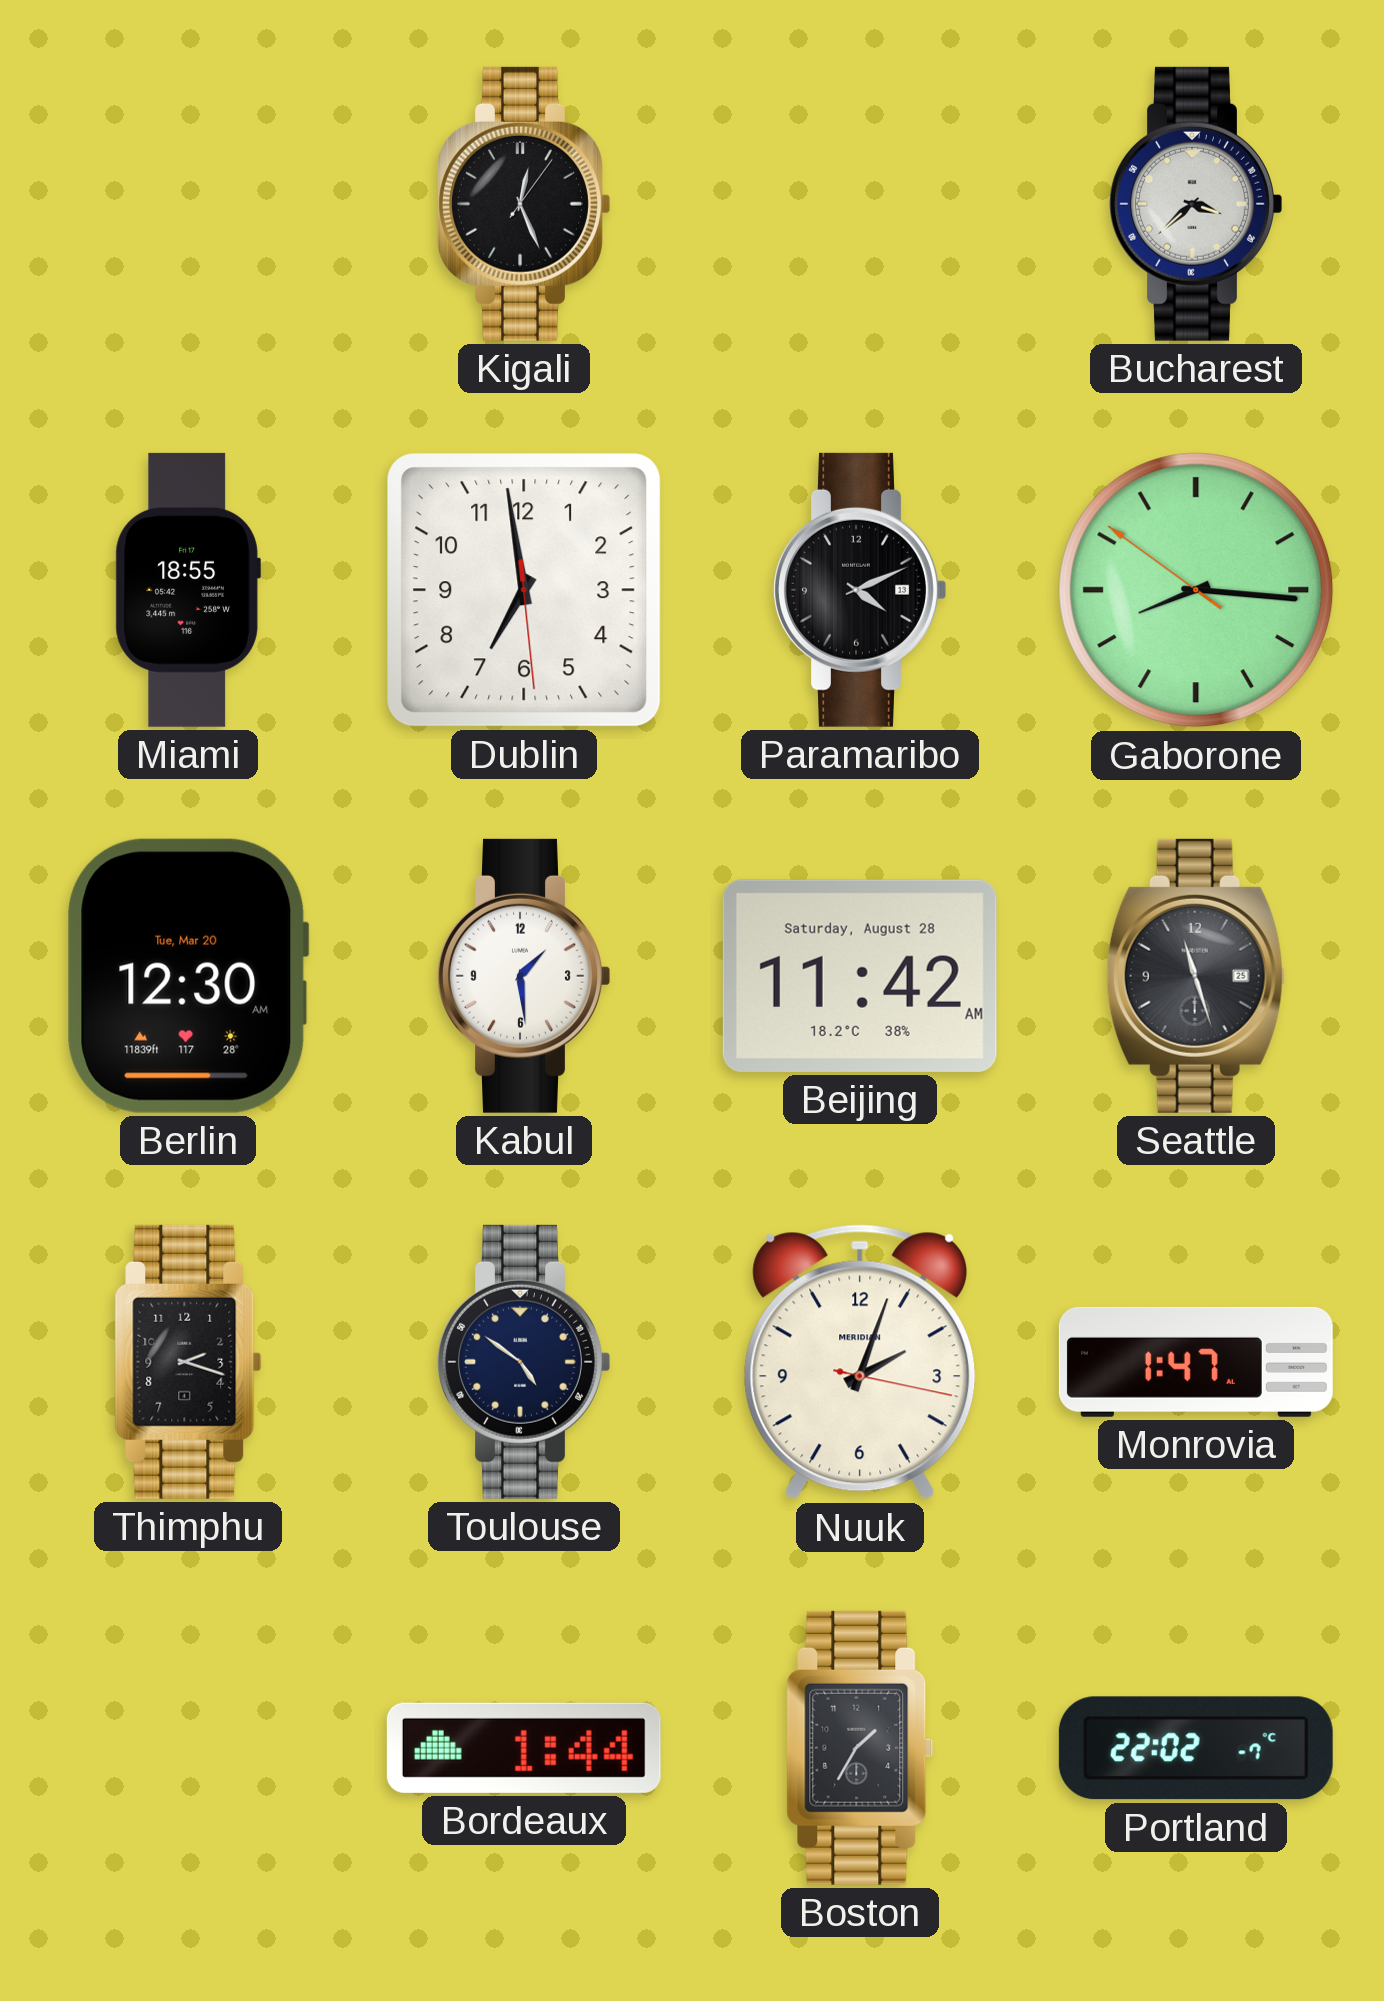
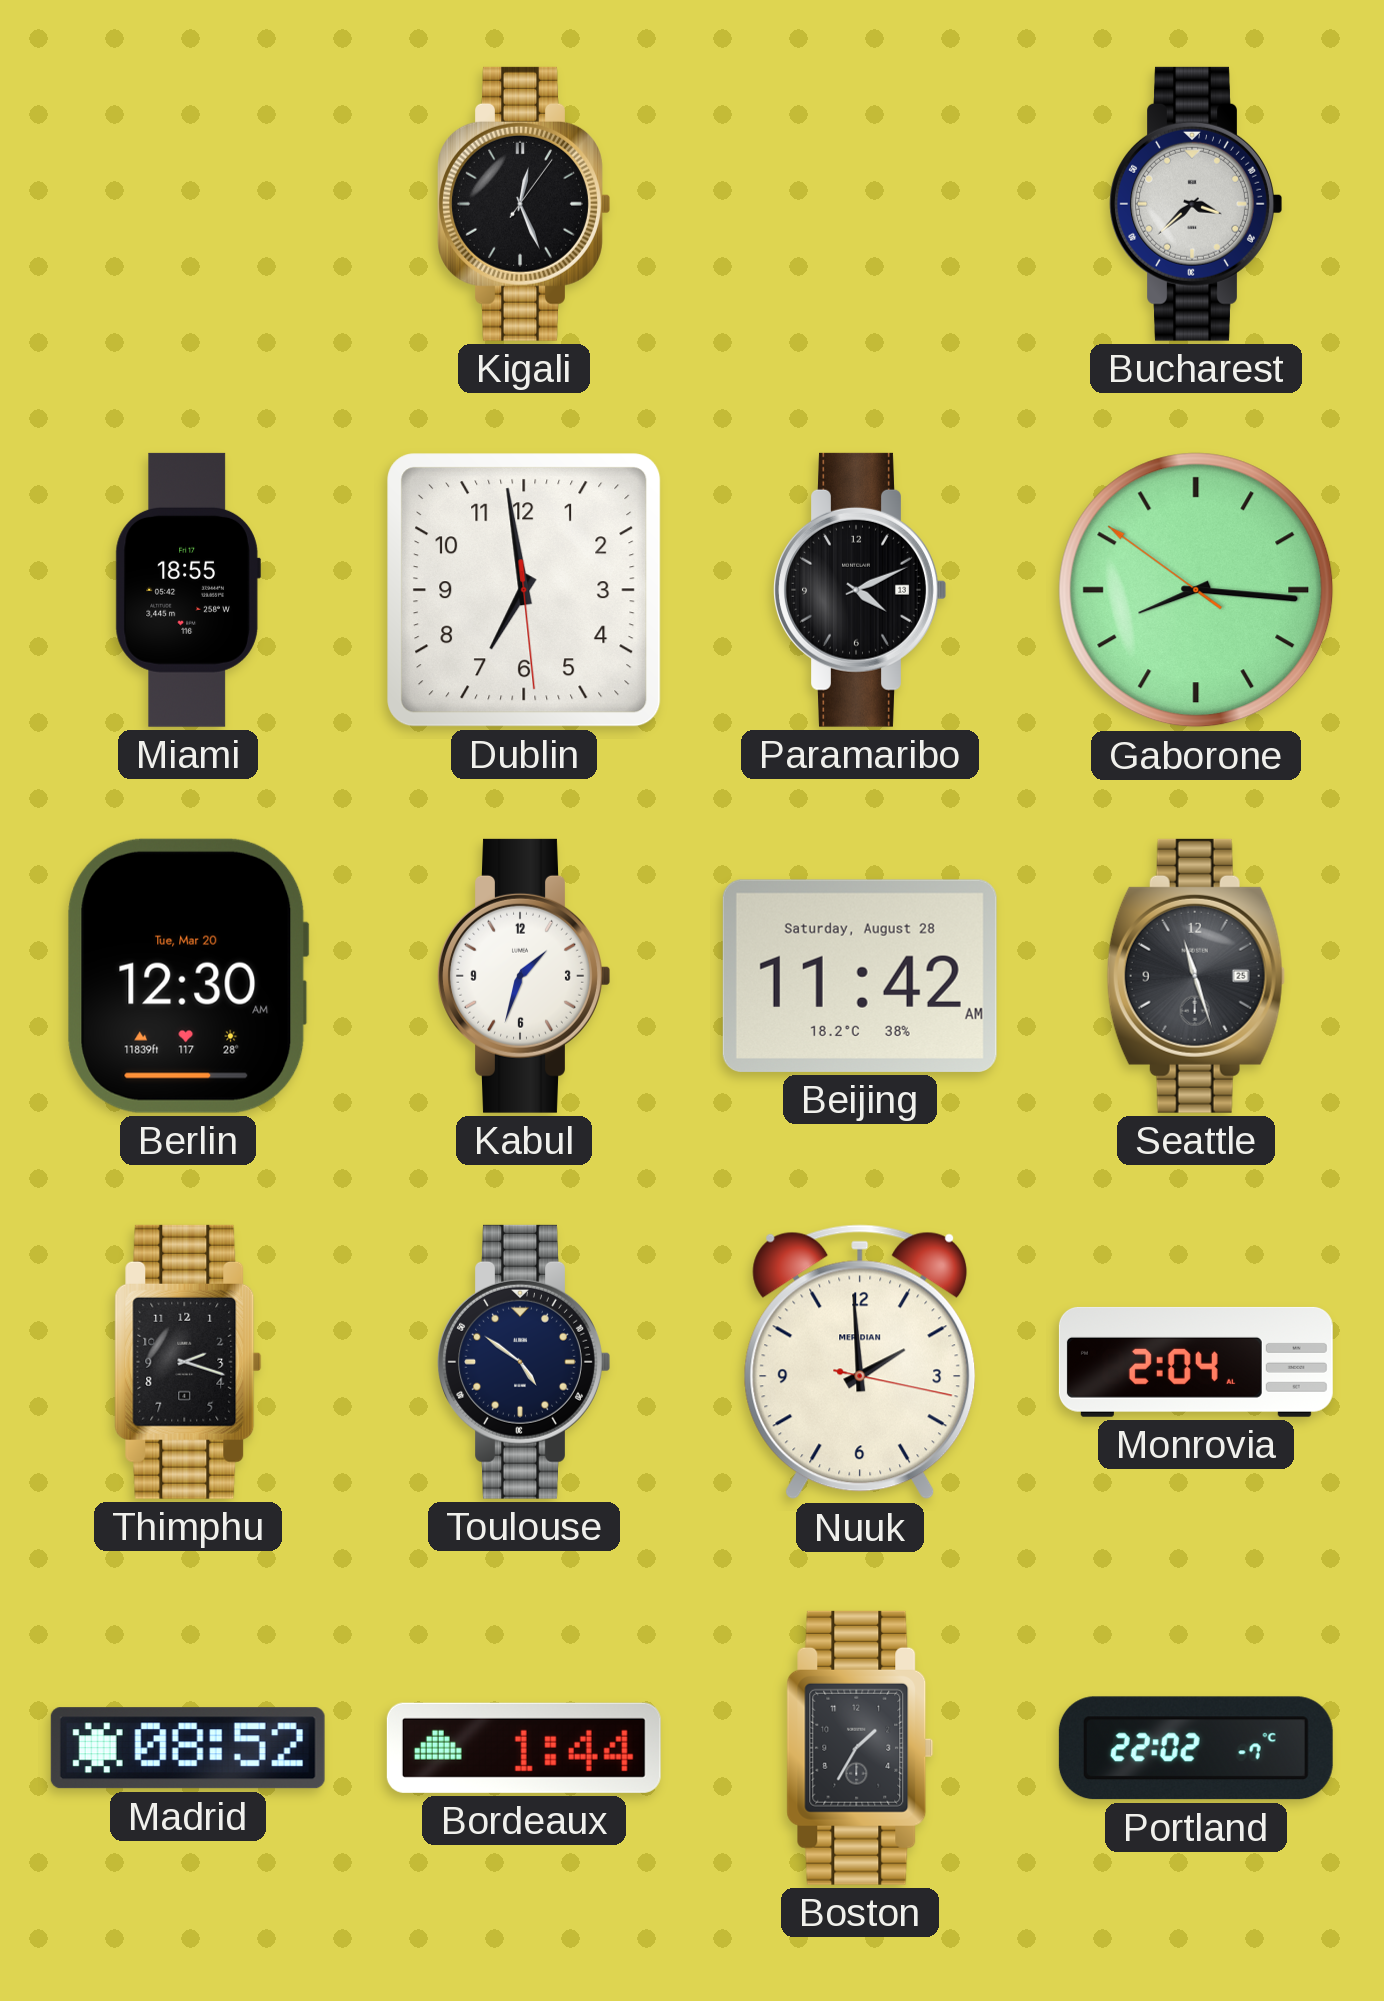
Kabul: 1:29 -> 1:33
Nuuk: 2:03 -> 1:59
Monrovia: 1:47 -> 2:04
Madrid: none -> 08:52
